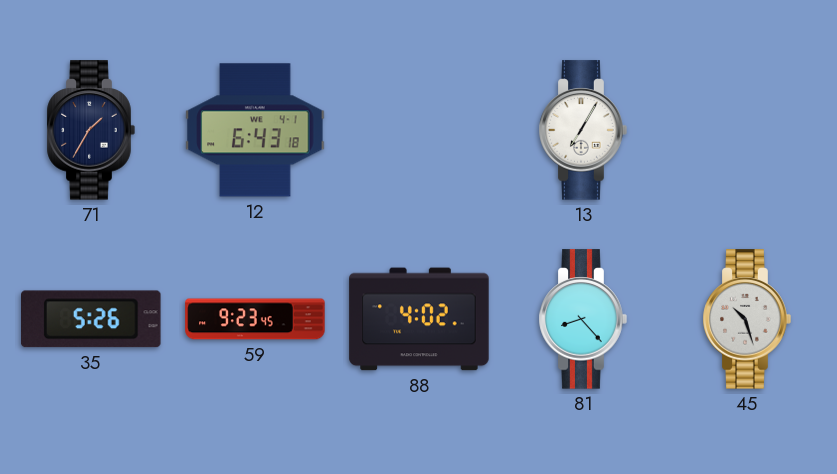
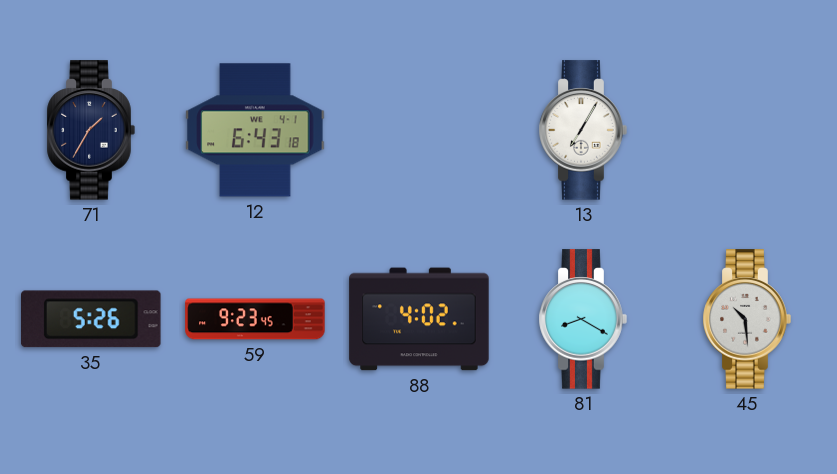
81: 8:23 -> 8:20
45: 10:27 -> 10:29
